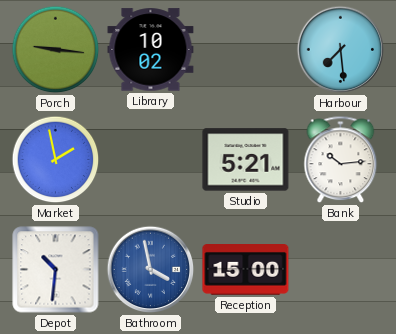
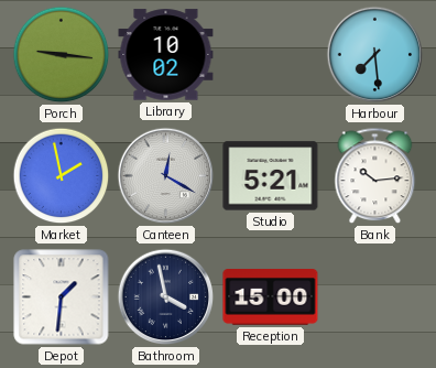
Canteen: none -> 12:20
Depot: 10:31 -> 1:31
Bathroom dial: blue -> navy
